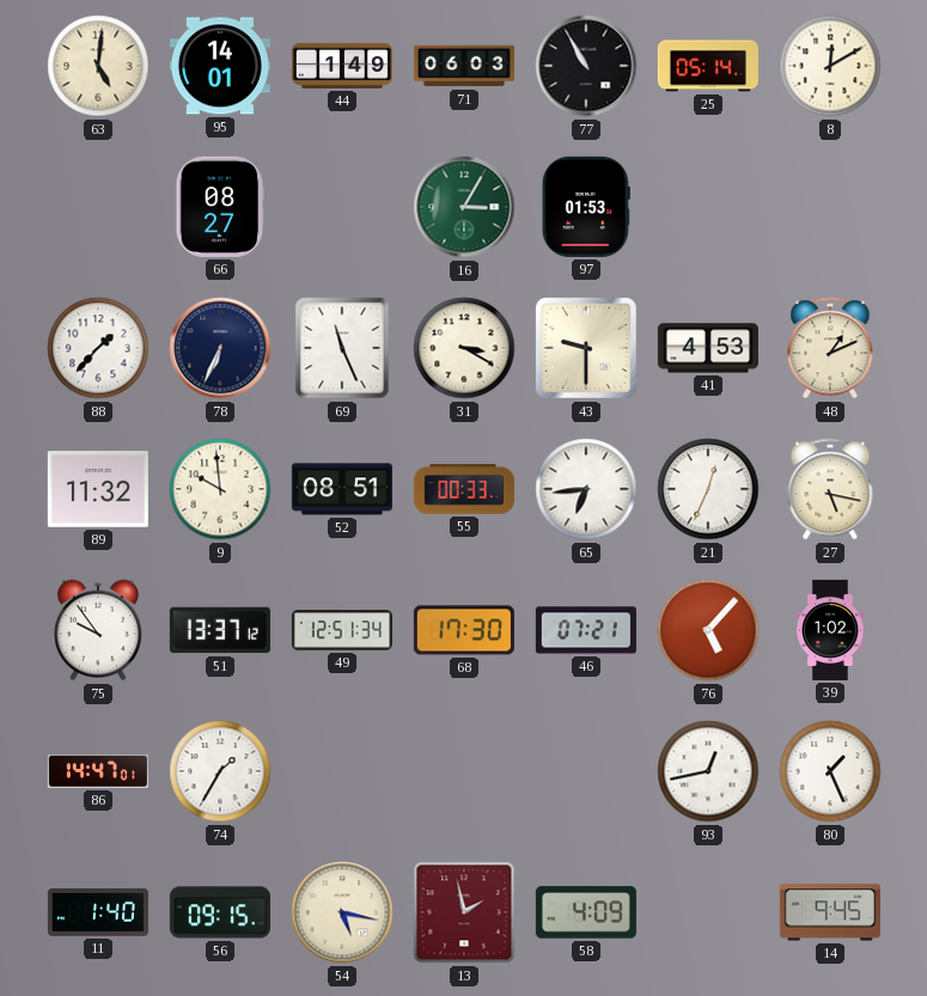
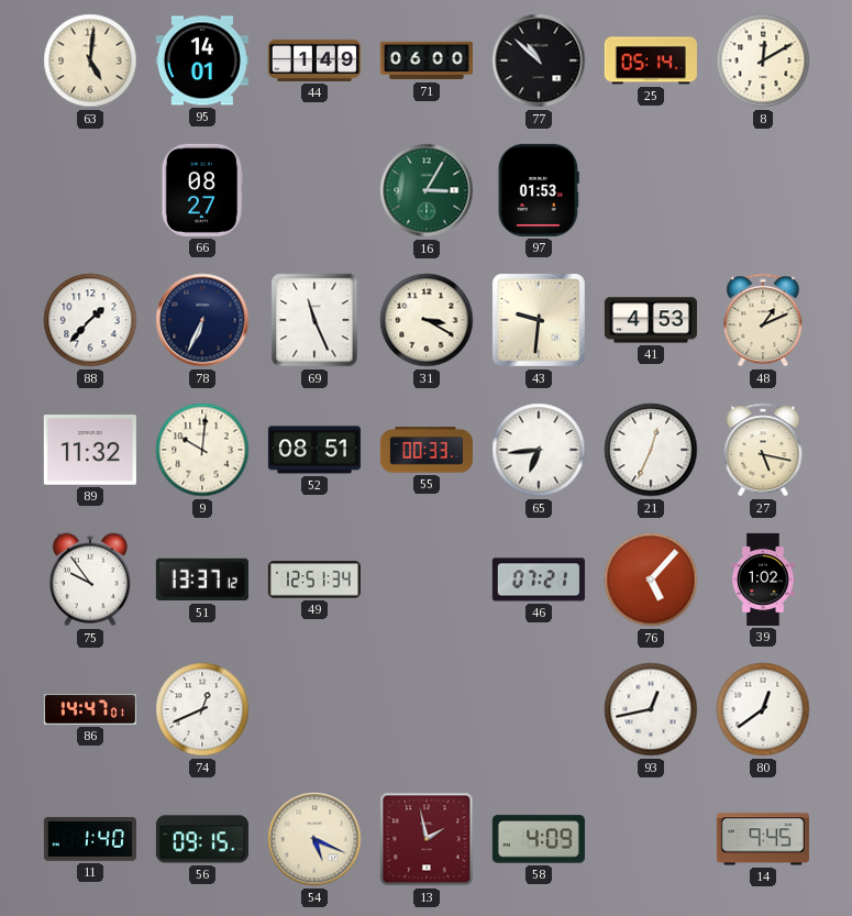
71: 06:03 -> 06:00
77: 10:55 -> 10:52
43: 9:30 -> 9:31
9: 9:59 -> 10:01
68: 17:30 -> none
74: 1:35 -> 12:41
80: 1:26 -> 12:39
54: 5:17 -> 5:19
